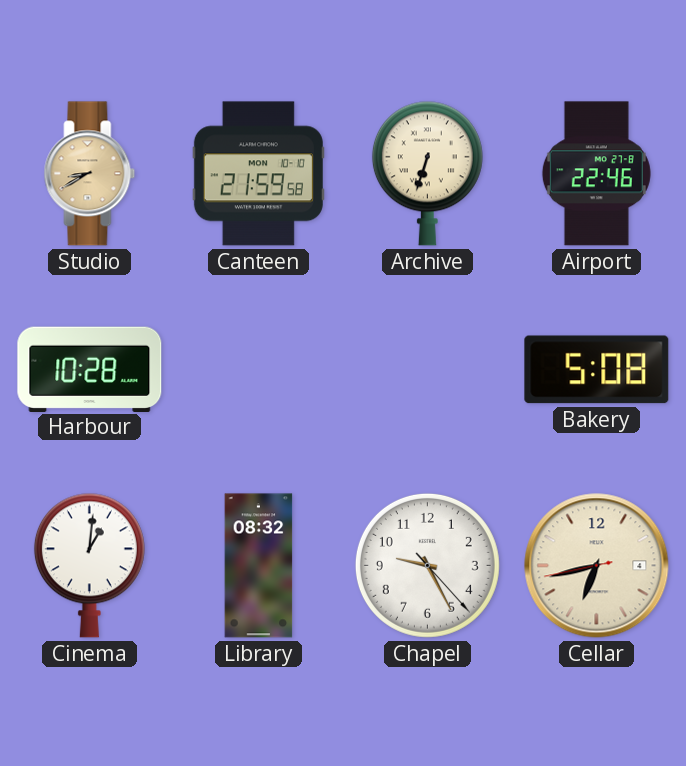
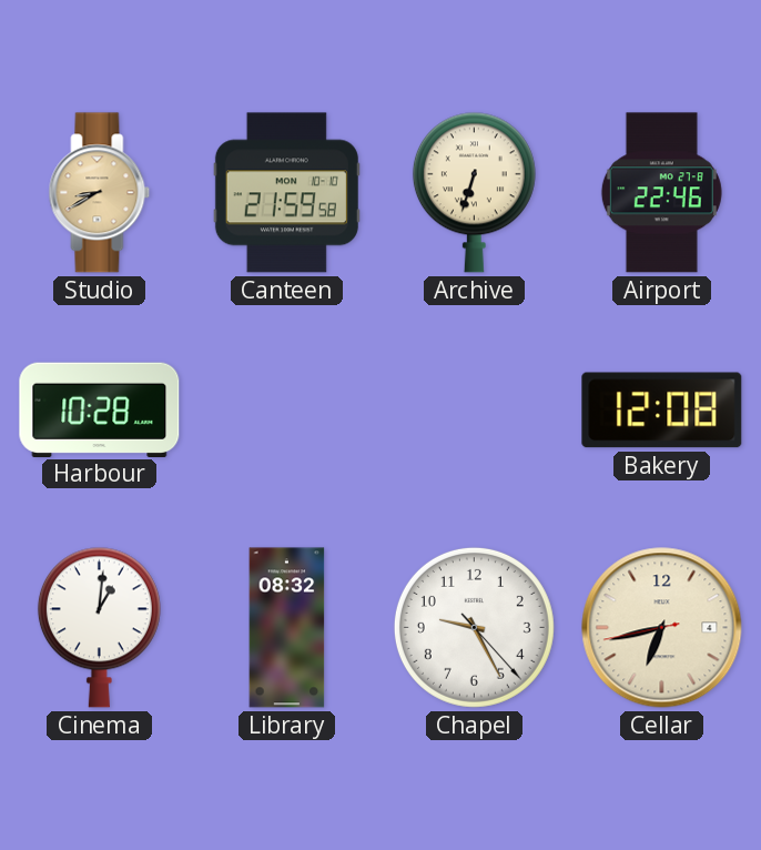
Bakery: 5:08 -> 12:08
